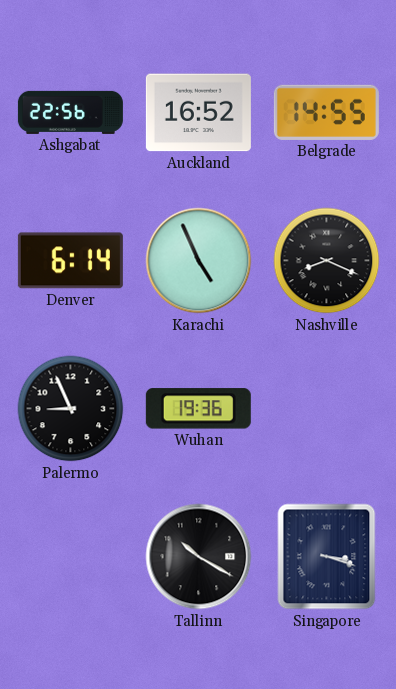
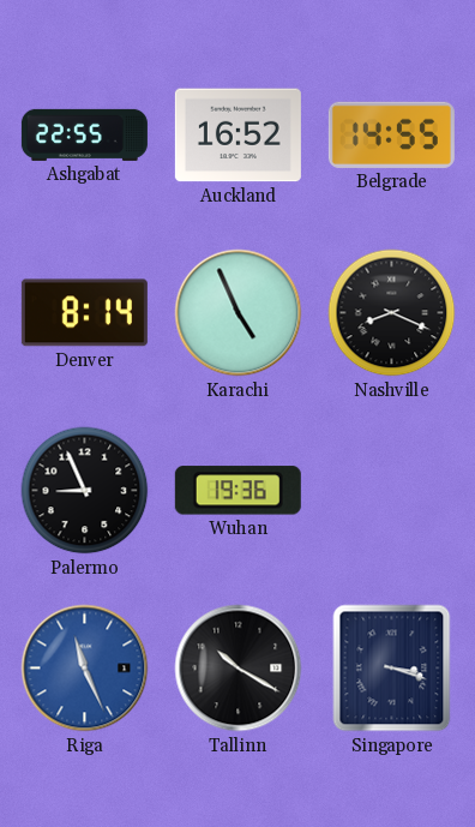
Ashgabat: 22:56 -> 22:55
Denver: 6:14 -> 8:14
Riga: none -> 11:26
